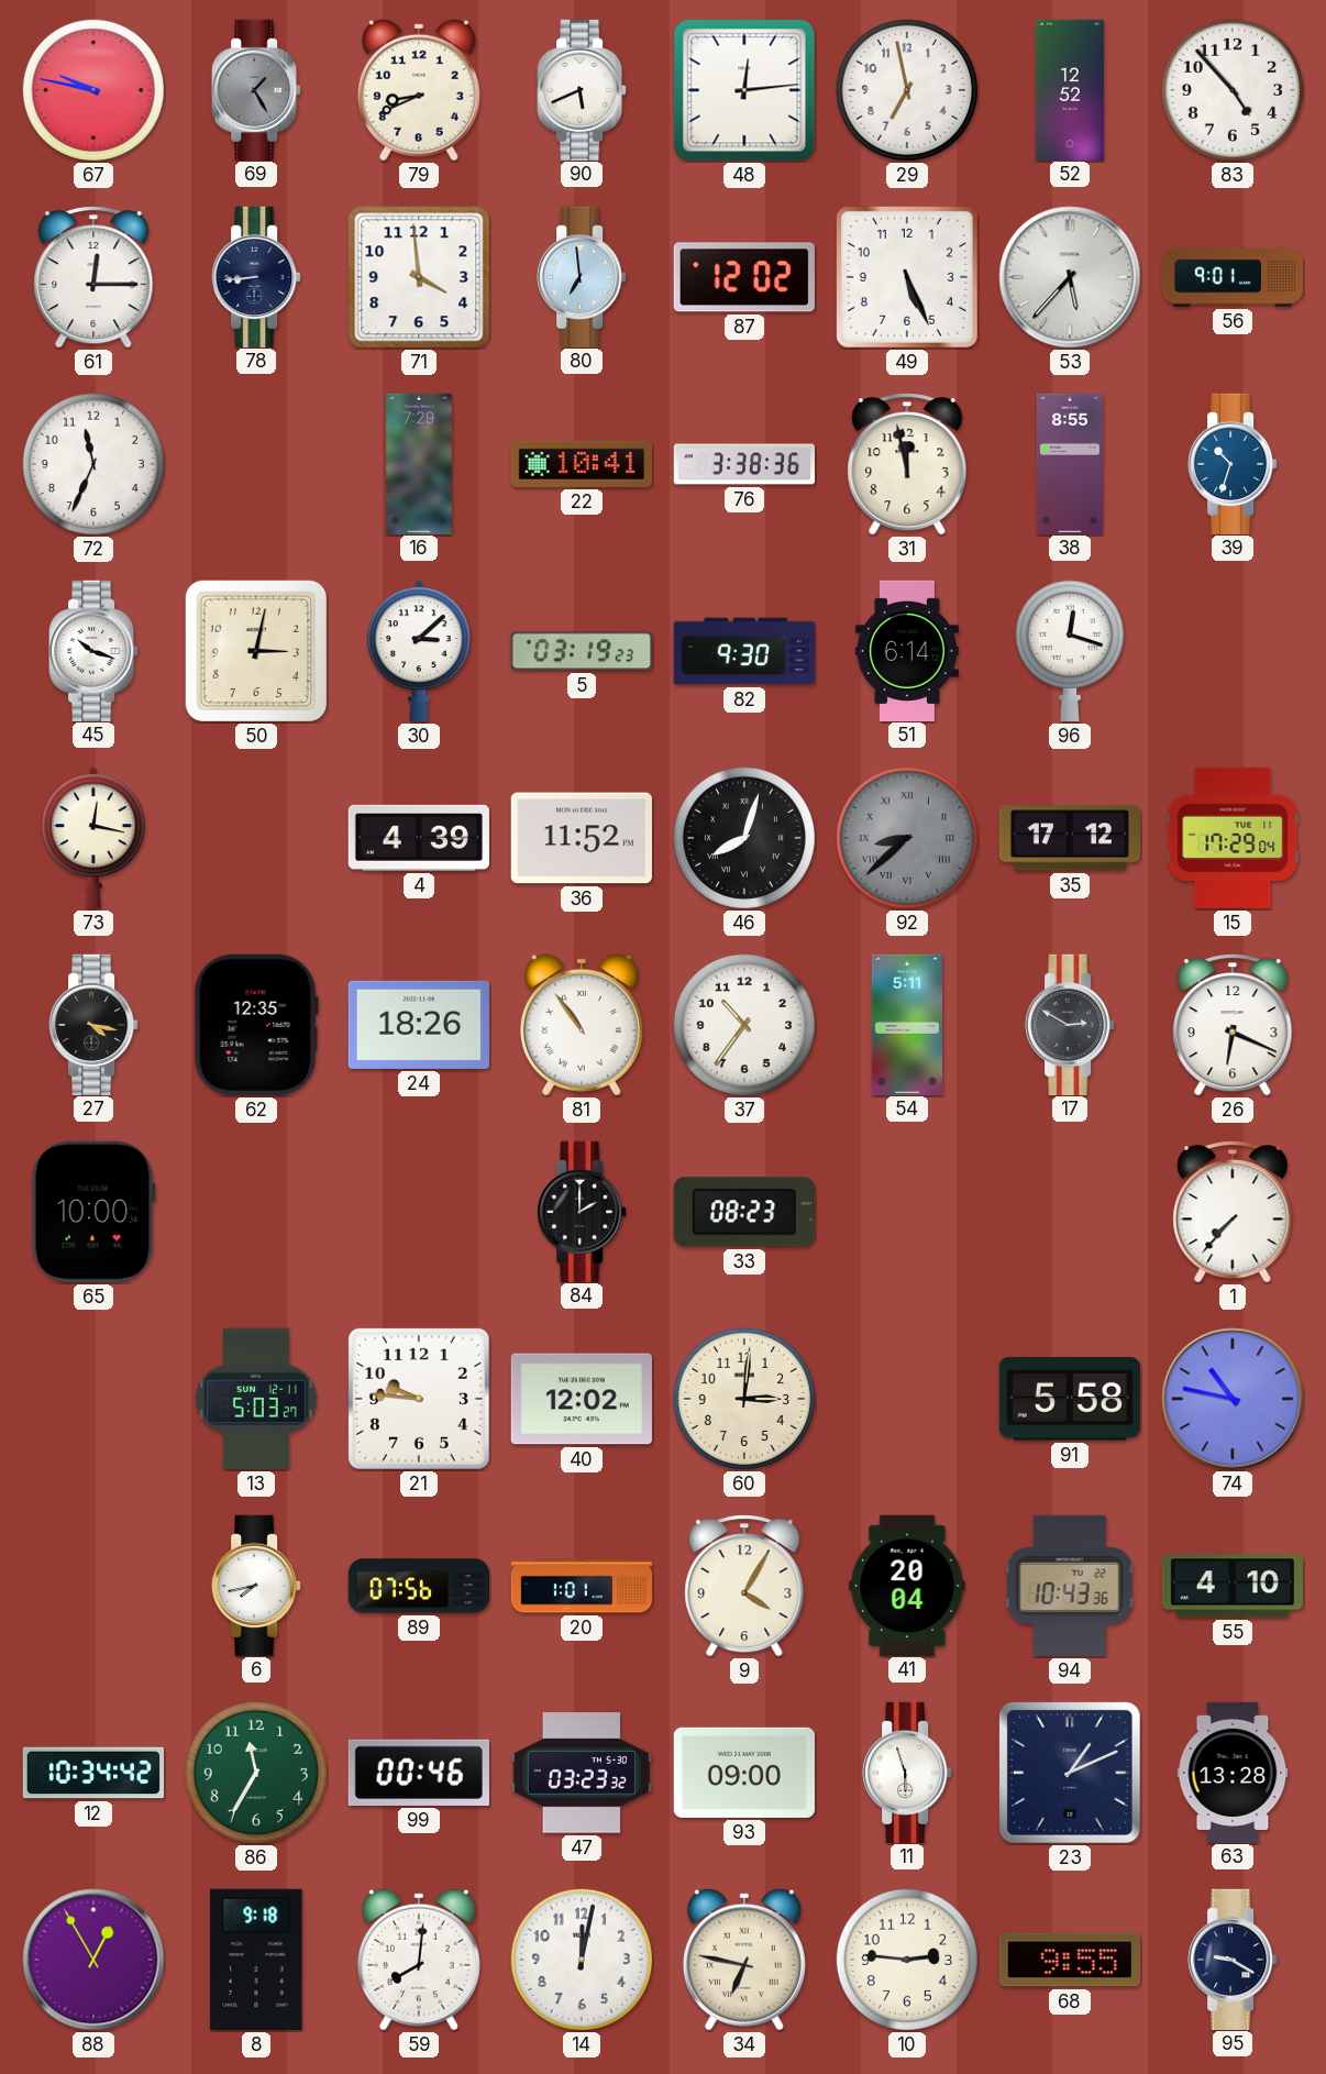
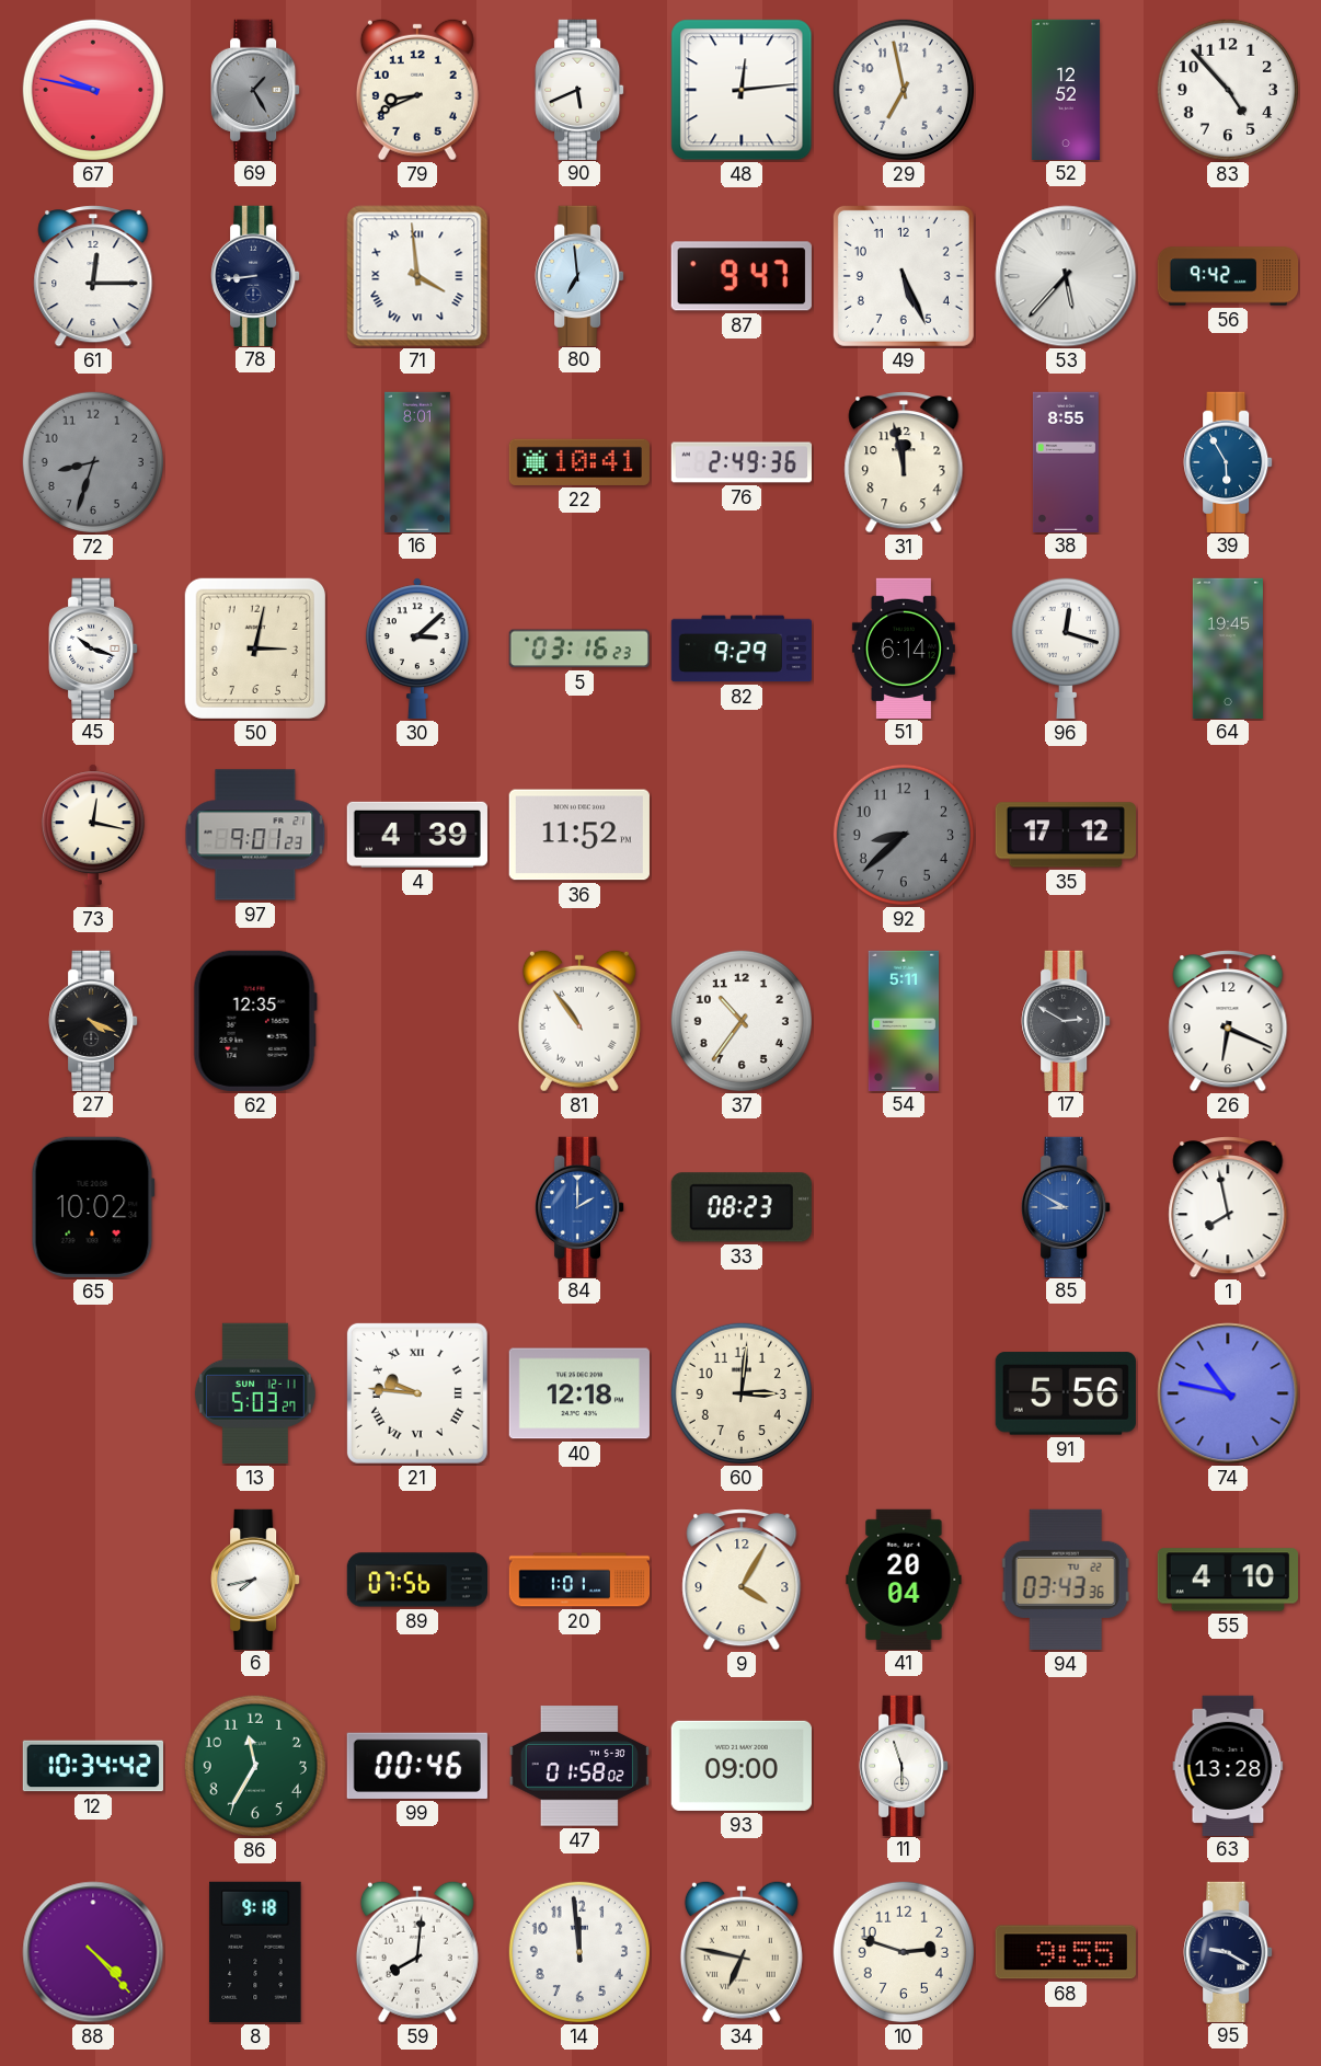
71 numerals: Arabic -> Roman
87: 12:02 -> 9:47
56: 9:01 -> 9:42
72: 11:34 -> 8:33
72 dial: white -> grey
16: 7:29 -> 8:01
76: 3:38 -> 2:49
39: 10:33 -> 5:55
5: 03:19 -> 03:16
82: 9:30 -> 9:29
64: none -> 19:45
97: none -> 9:01
46: 8:03 -> none
92 numerals: Roman -> Arabic
15: 17:29 -> none
27: 4:17 -> 4:19
24: 18:26 -> none
65: 10:00 -> 10:02
84 dial: black -> blue
85: none -> 8:50
1: 7:37 -> 7:58
21 numerals: Arabic -> Roman
40: 12:02 -> 12:18
91: 5:58 -> 5:56
94: 10:43 -> 03:43
47: 03:23 -> 01:58
23: 1:11 -> none
88: 12:55 -> 4:23
14: 12:02 -> 11:59
10: 2:46 -> 2:48
